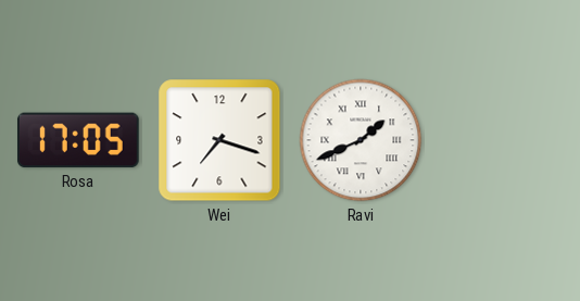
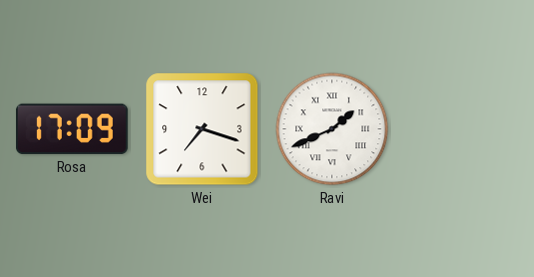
Rosa: 17:05 -> 17:09
